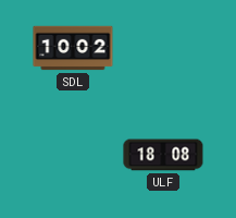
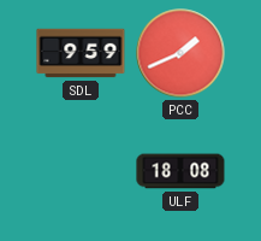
SDL: 10:02 -> 9:59
PCC: none -> 1:41
